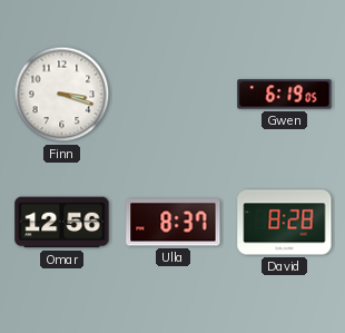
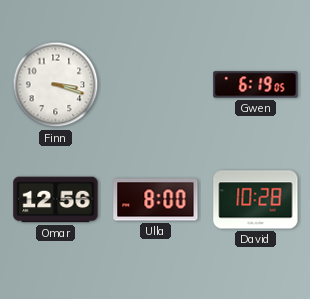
Ulla: 8:37 -> 8:00
David: 8:28 -> 10:28
